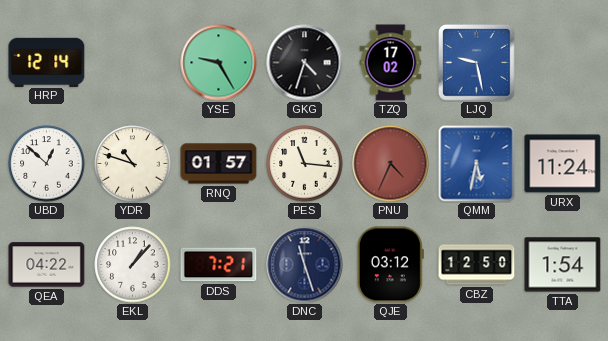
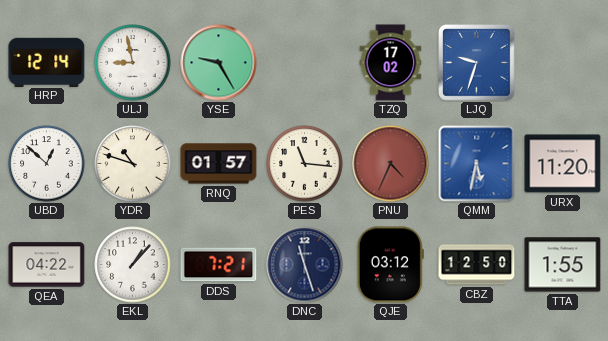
ULJ: none -> 8:58
GKG: 4:33 -> none
LJQ: 9:28 -> 9:33
URX: 11:24 -> 11:20
TTA: 1:54 -> 1:55
